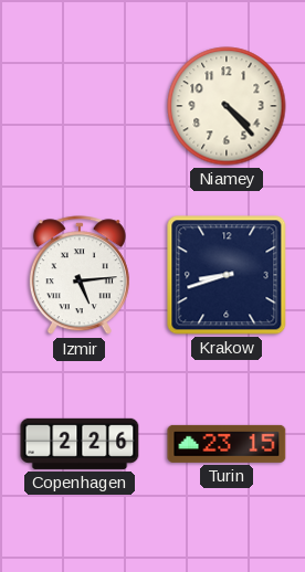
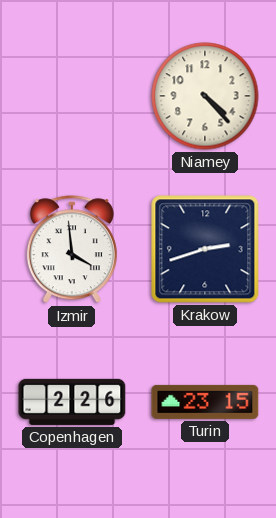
Izmir: 5:14 -> 3:59
Krakow: 8:42 -> 2:42
